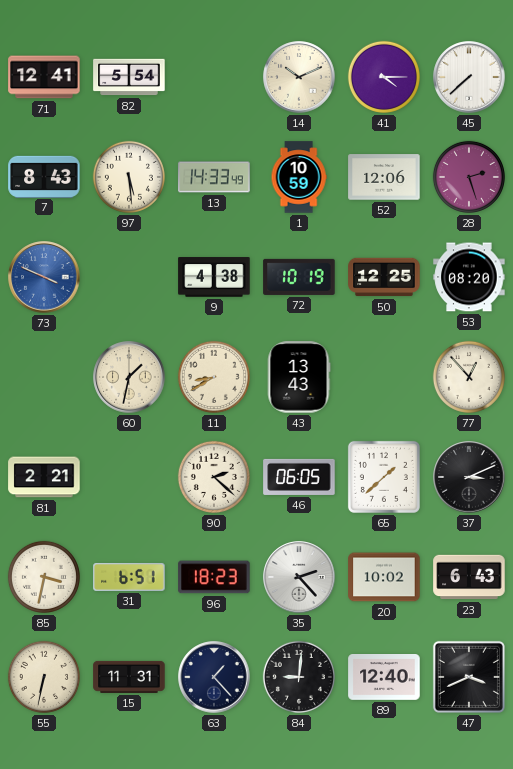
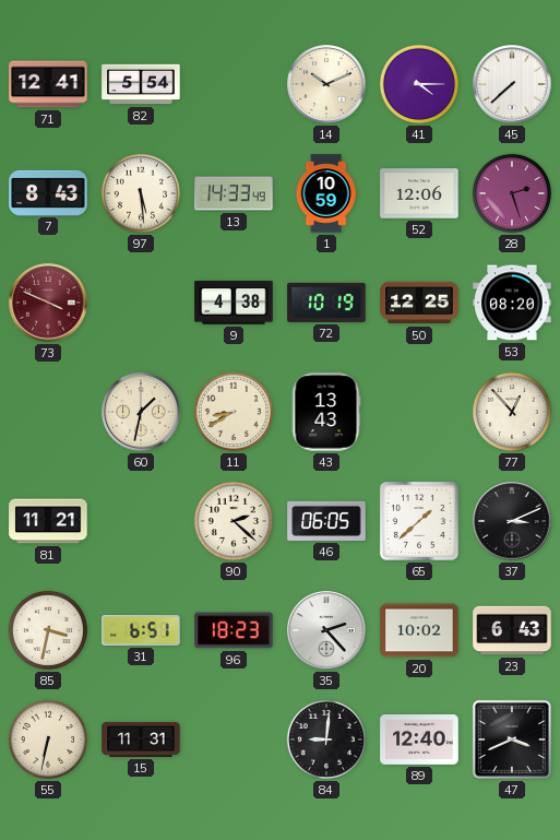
73 dial: blue -> burgundy
81: 2:21 -> 11:21
63: 1:23 -> none
